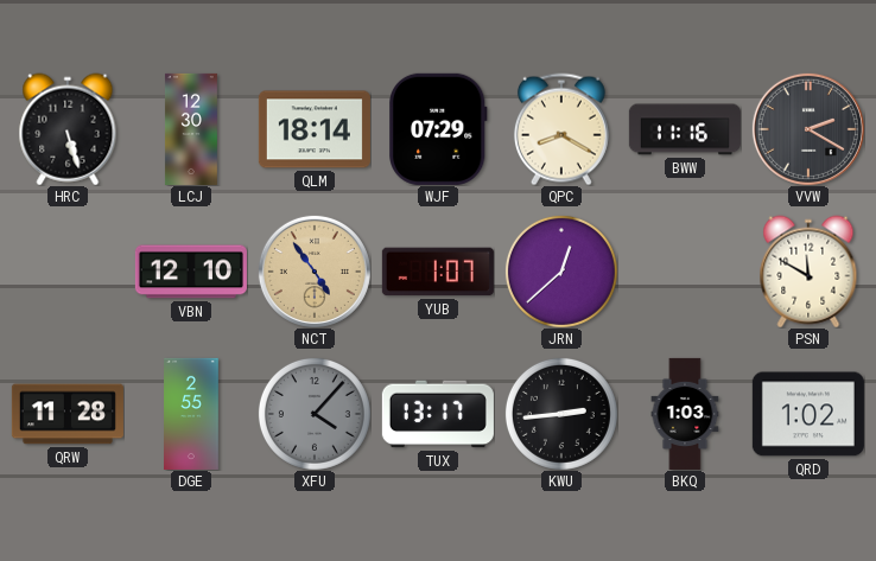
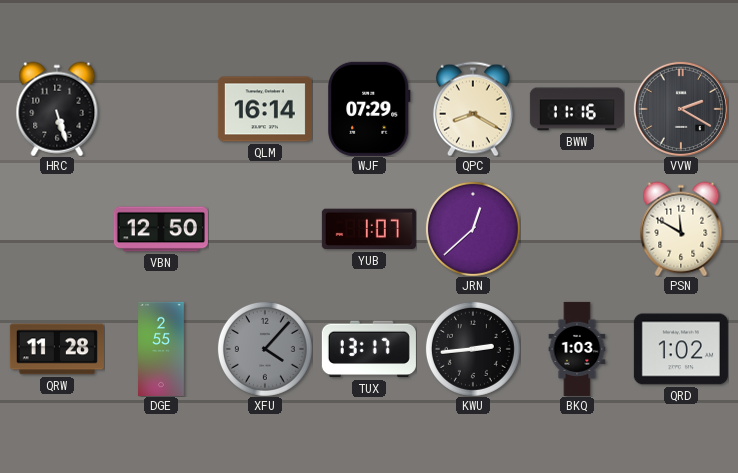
LCJ: 12:30 -> none
QLM: 18:14 -> 16:14
VBN: 12:10 -> 12:50
NCT: 4:54 -> none
